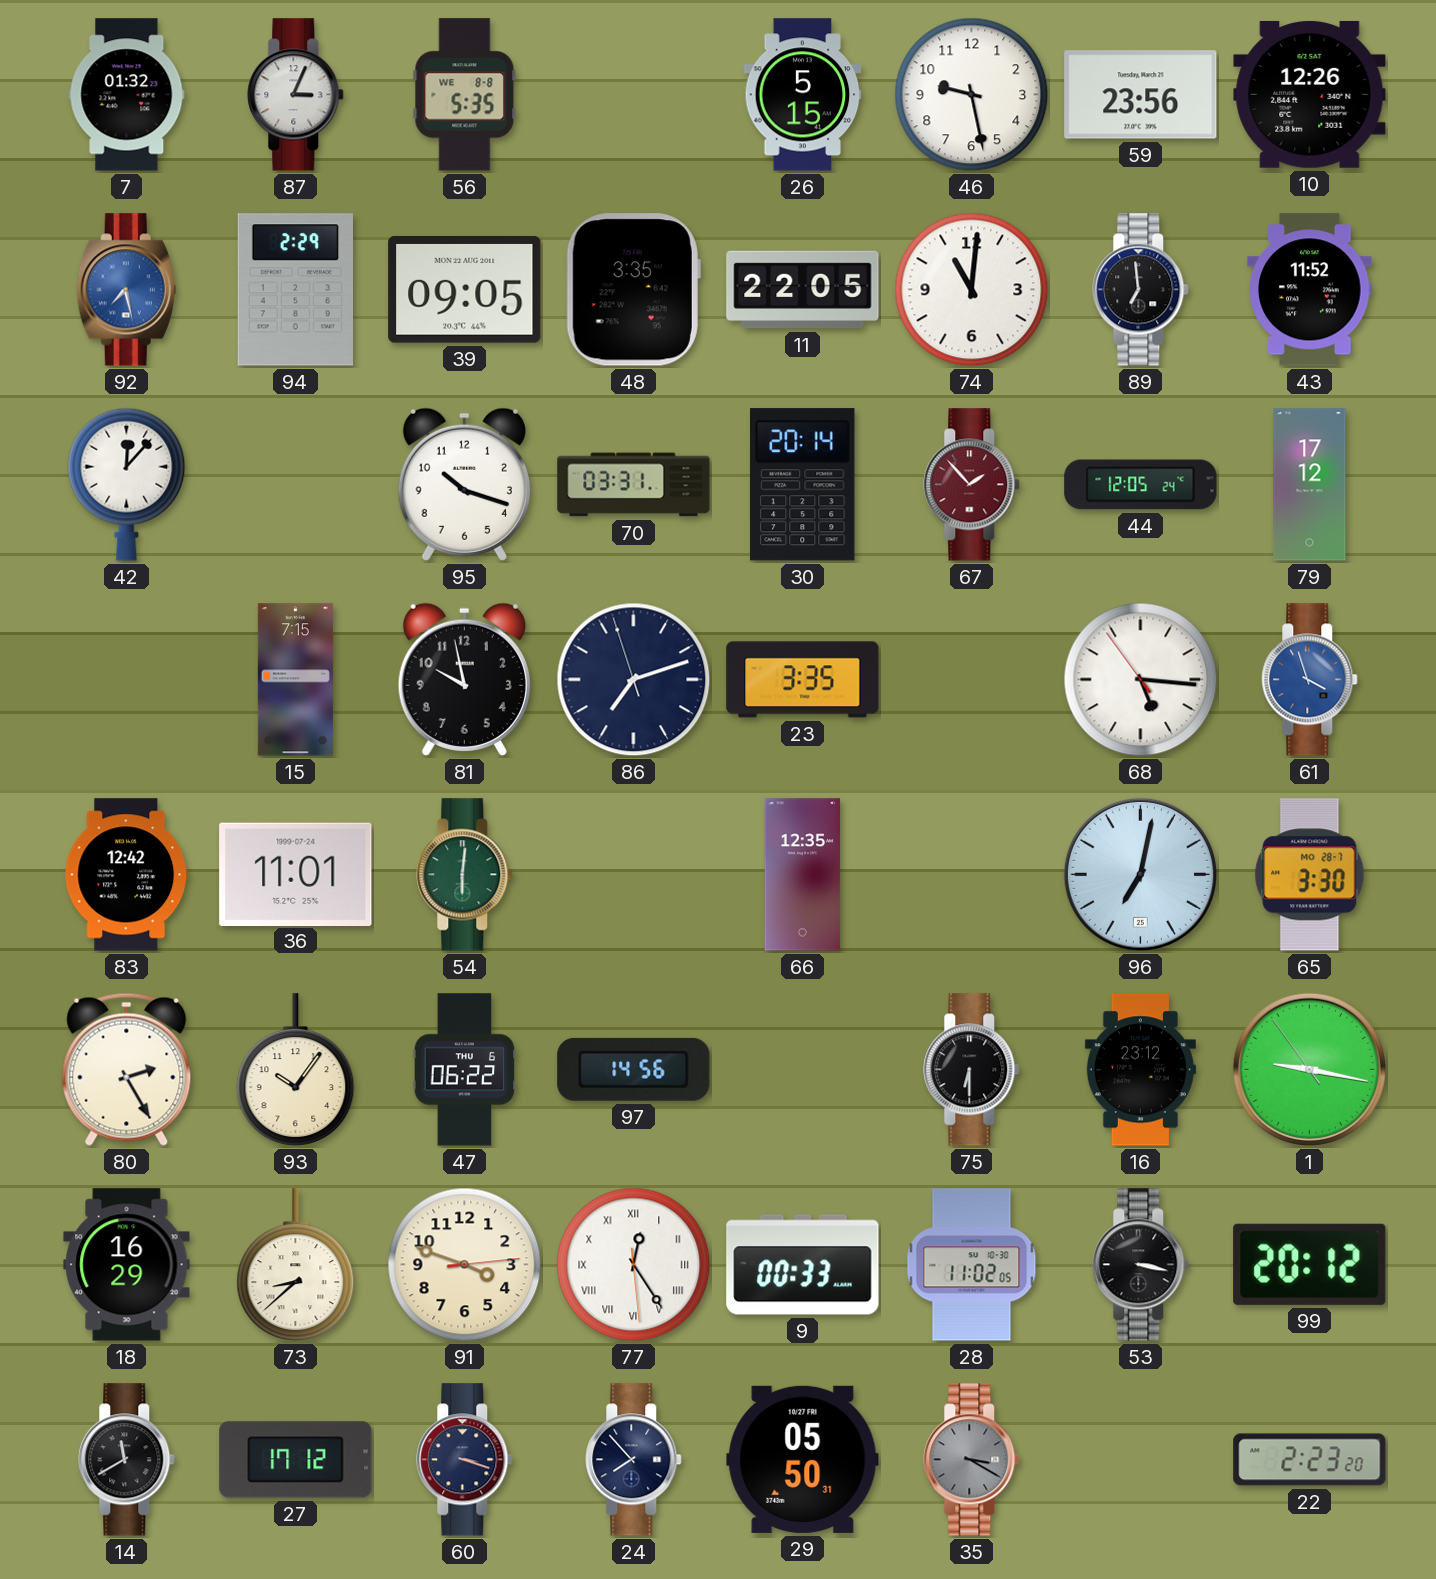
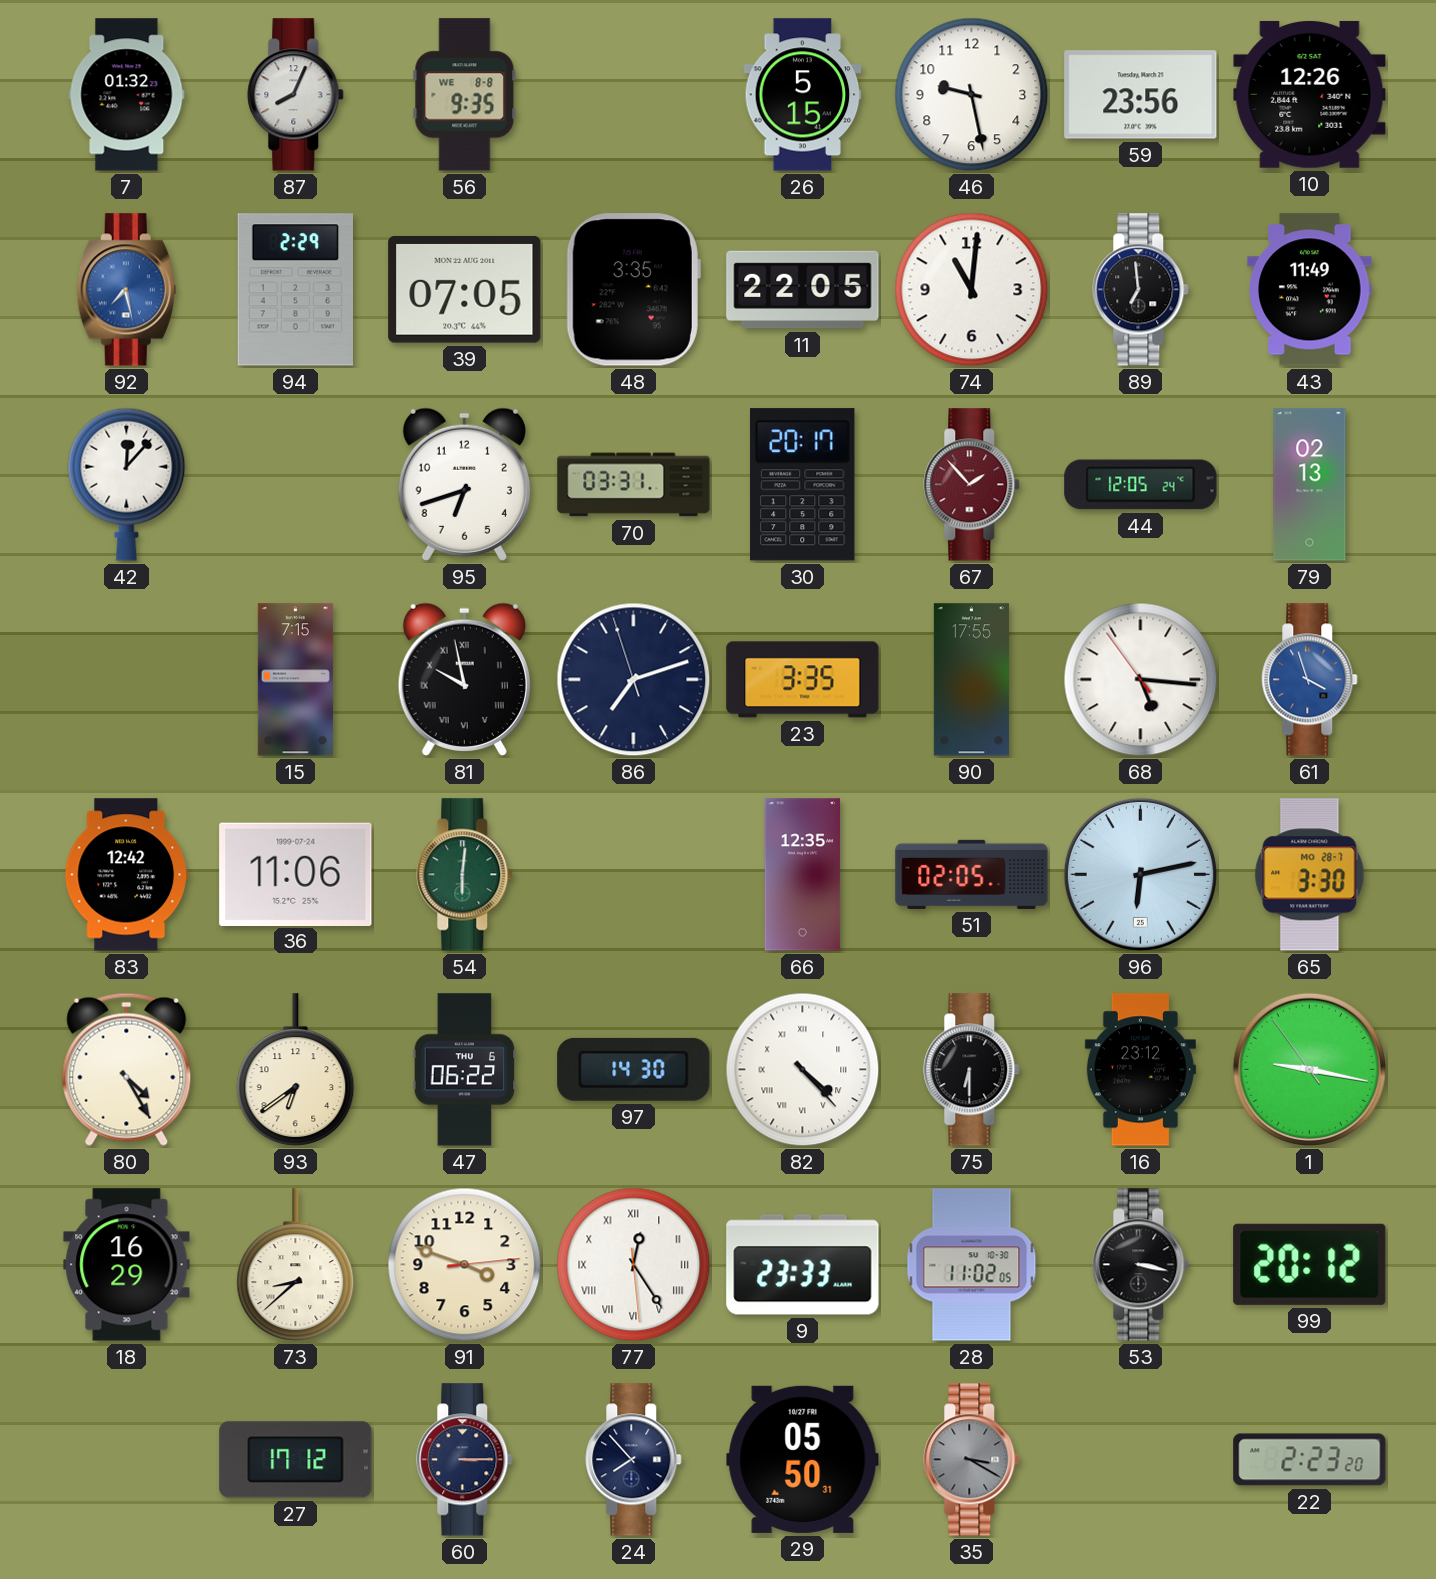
87: 3:04 -> 8:04
56: 5:35 -> 9:35
39: 09:05 -> 07:05
43: 11:52 -> 11:49
95: 10:18 -> 6:42
30: 20:14 -> 20:17
79: 17:12 -> 02:13
81 numerals: Arabic -> Roman
90: none -> 17:55
36: 11:01 -> 11:06
51: none -> 02:05
96: 7:02 -> 6:13
80: 2:25 -> 4:25
93: 10:06 -> 6:39
97: 14:56 -> 14:30
82: none -> 4:23
9: 00:33 -> 23:33
14: 11:40 -> none
60: 3:18 -> 3:15
